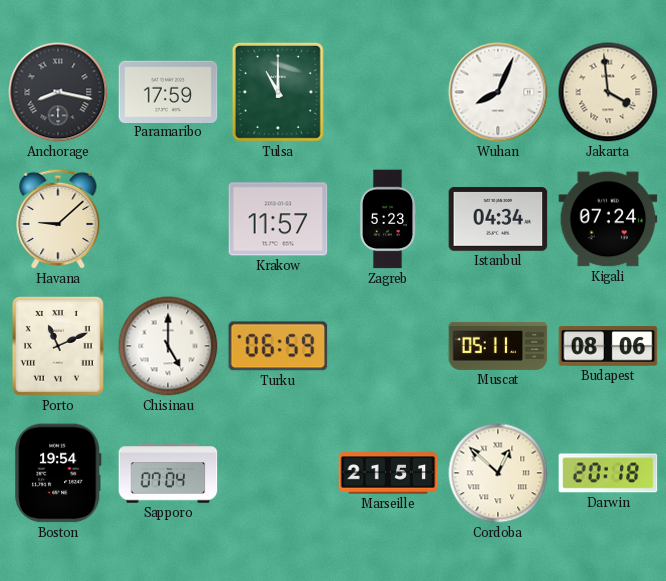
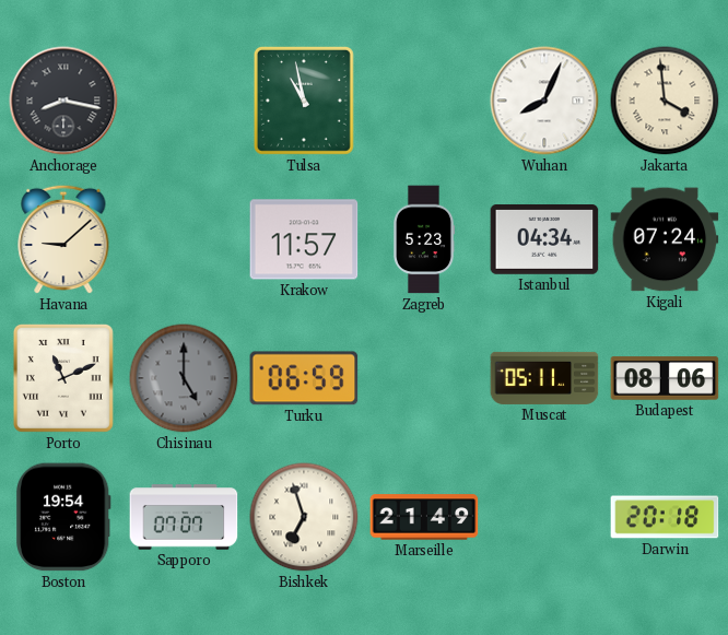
Paramaribo: 17:59 -> none
Tulsa: 11:00 -> 10:58
Chisinau dial: white -> grey
Sapporo: 07:04 -> 07:07
Bishkek: none -> 6:57
Marseille: 21:51 -> 21:49
Cordoba: 12:52 -> none
